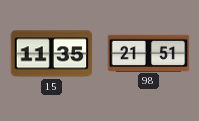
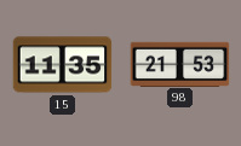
98: 21:51 -> 21:53
